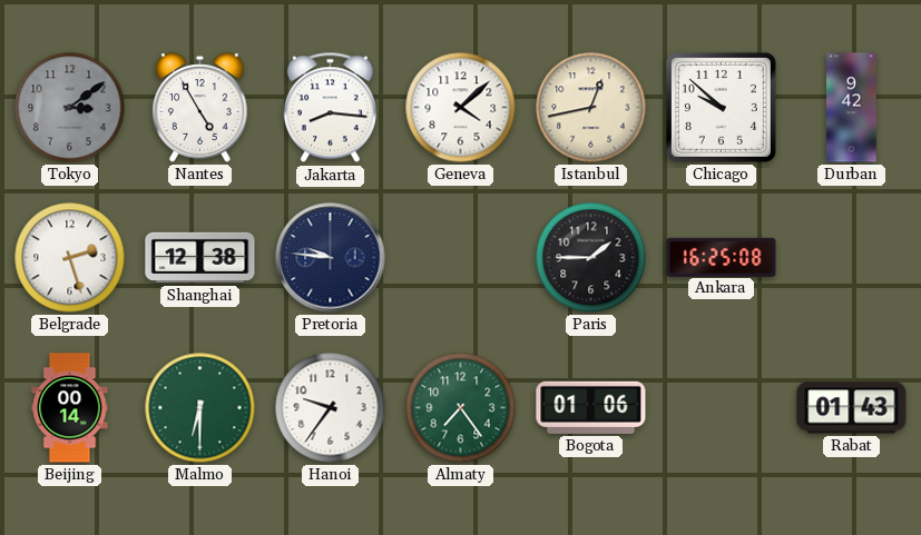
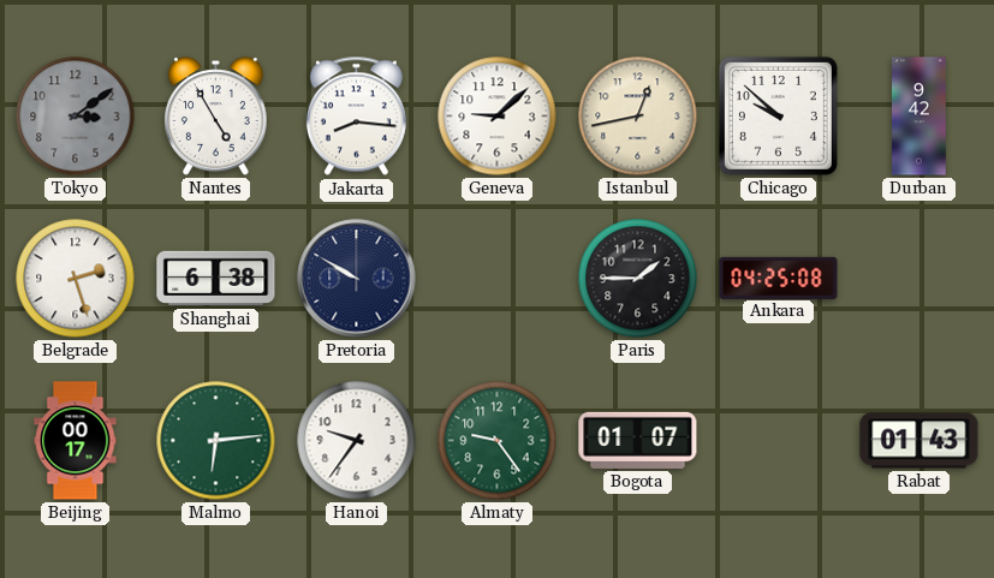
Geneva: 4:08 -> 9:08
Shanghai: 12:38 -> 6:38
Pretoria: 9:46 -> 9:50
Ankara: 16:25 -> 04:25
Beijing: 00:14 -> 00:17
Malmo: 6:30 -> 6:14
Almaty: 7:24 -> 9:24
Bogota: 01:06 -> 01:07
